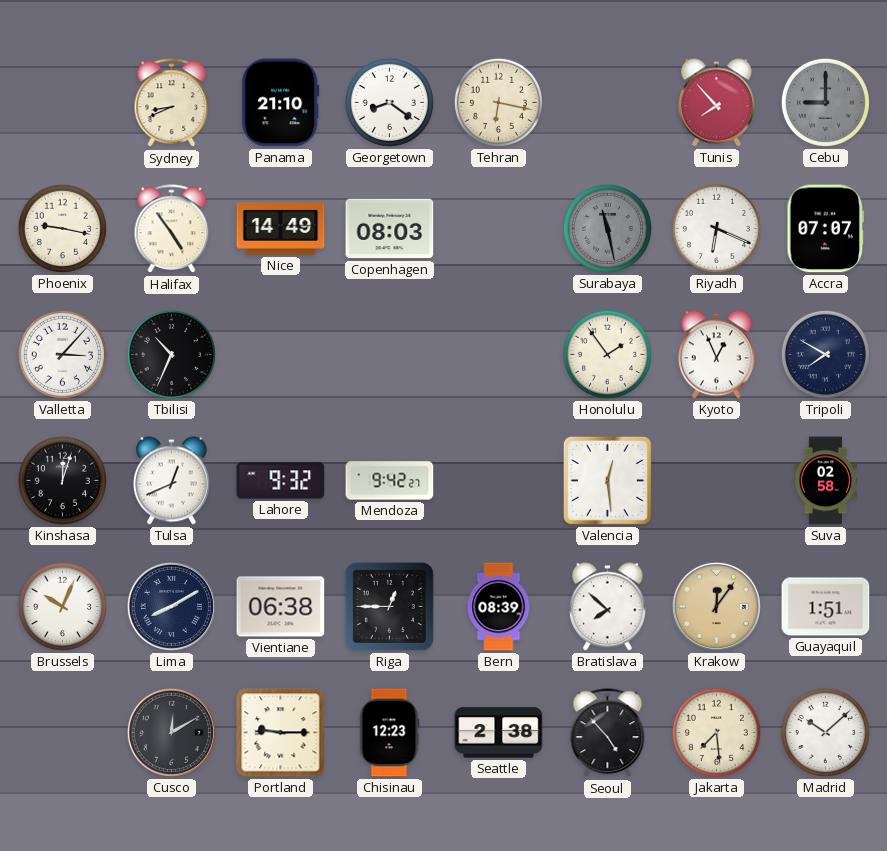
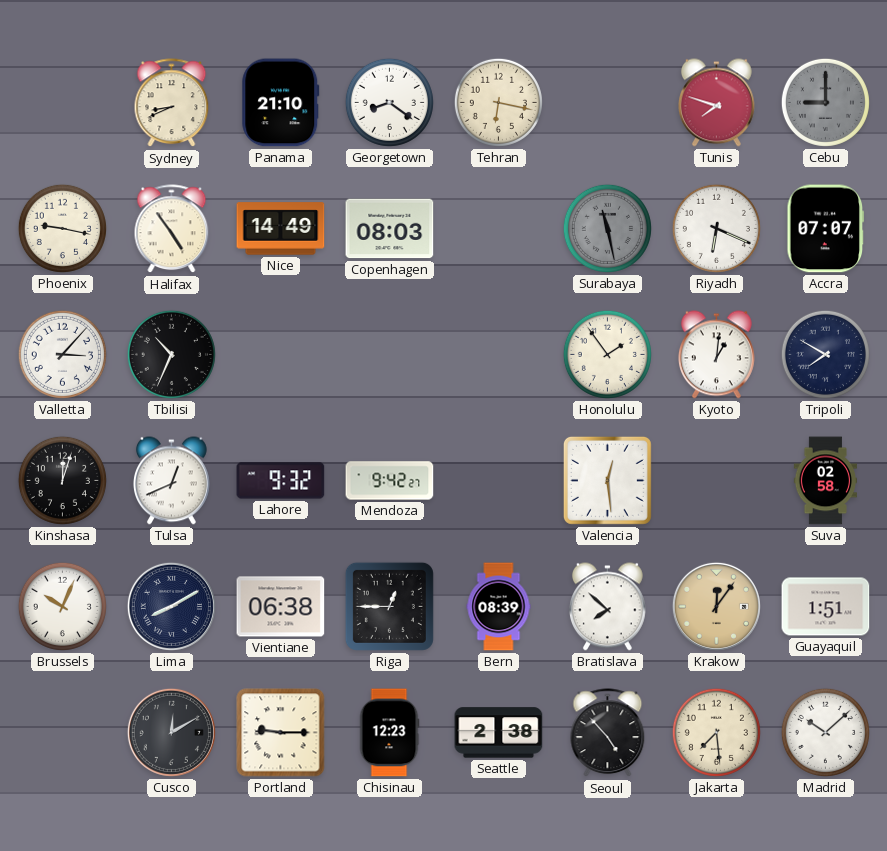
Tunis: 7:53 -> 7:48
Kyoto: 12:56 -> 1:01
